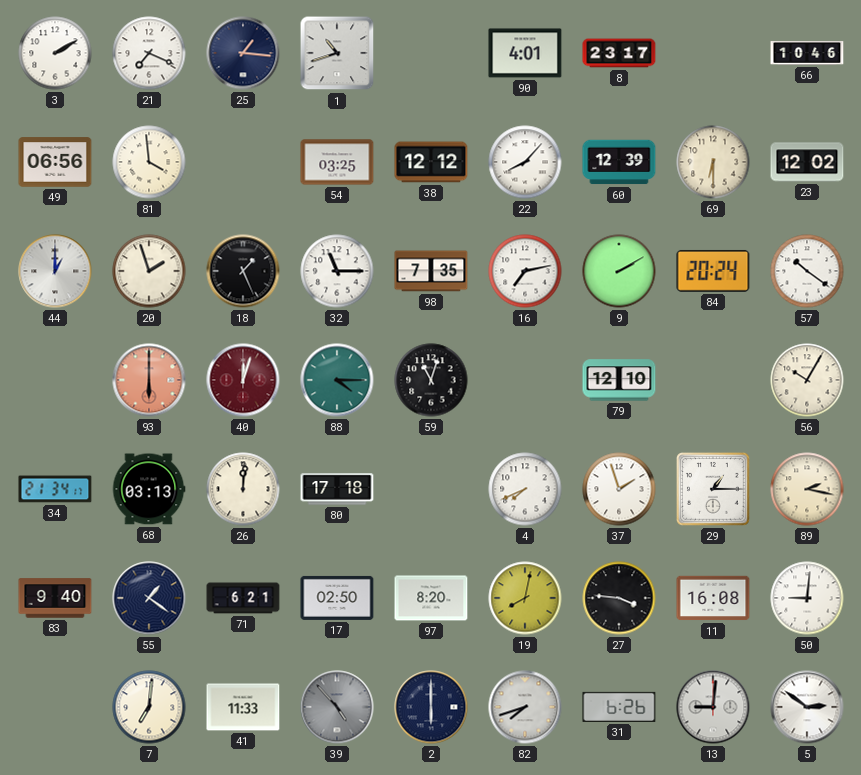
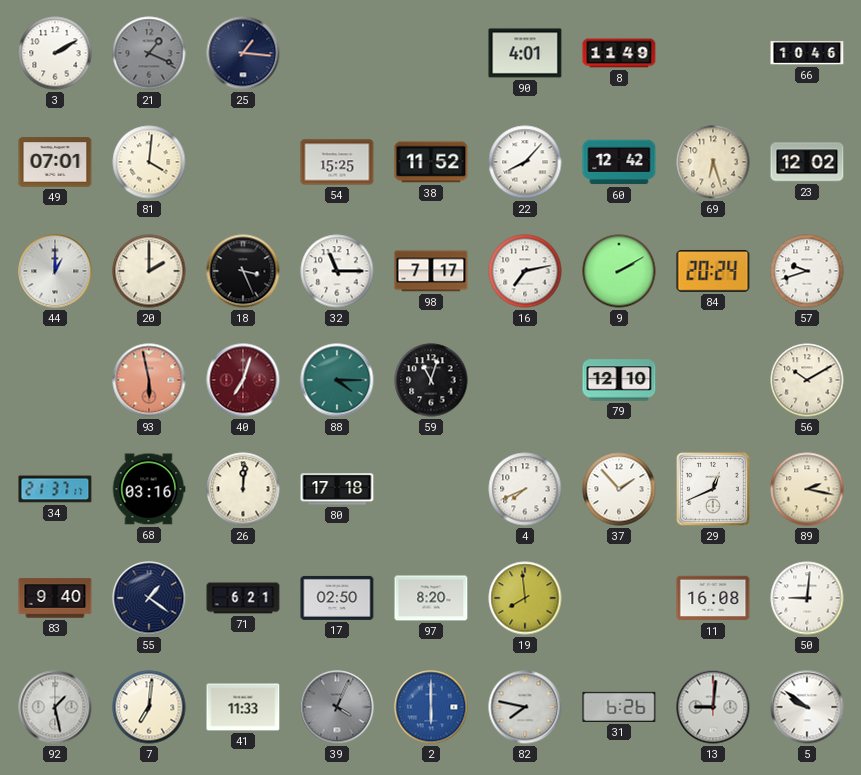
21: 7:19 -> 1:19
21 dial: white -> grey
1: 10:42 -> none
8: 23:17 -> 11:49
49: 06:56 -> 07:01
81: 3:59 -> 4:01
54: 03:25 -> 15:25
38: 12:12 -> 11:52
60: 12:39 -> 12:42
69: 6:30 -> 6:27
20: 1:57 -> 2:00
18: 1:26 -> 3:26
98: 7:35 -> 7:17
57: 10:21 -> 9:42
93: 6:00 -> 5:58
40: 12:03 -> 7:03
56: 10:05 -> 10:10
34: 21:34 -> 21:37
68: 03:13 -> 03:16
37: 1:57 -> 1:53
29: 1:15 -> 12:41
19: 8:02 -> 7:59
27: 3:46 -> none
92: none -> 1:28
39: 4:53 -> 4:04
2 dial: navy -> blue
82: 7:42 -> 7:47
5: 2:51 -> 9:51
